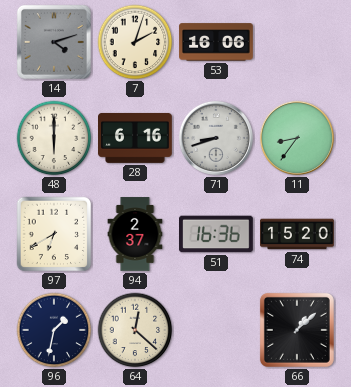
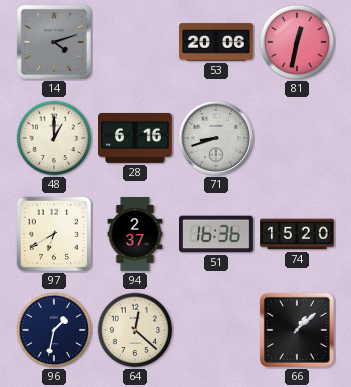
7: 2:03 -> none
53: 16:06 -> 20:06
81: none -> 12:32
48: 6:00 -> 1:00
11: 8:36 -> none
